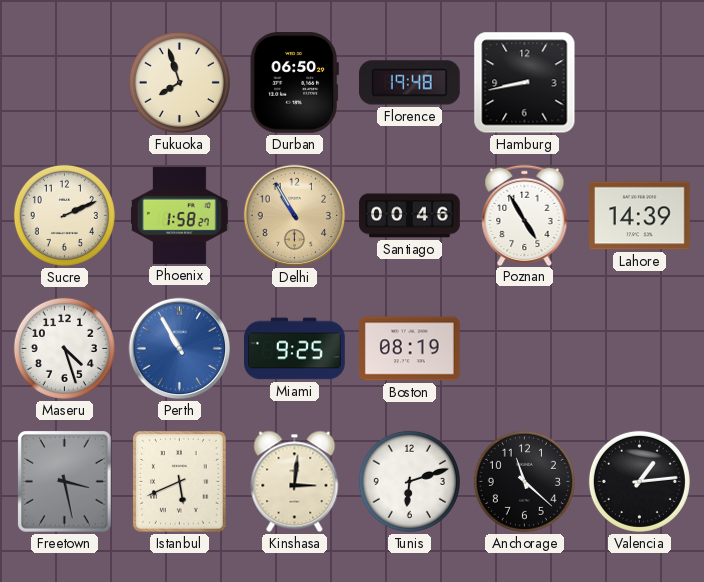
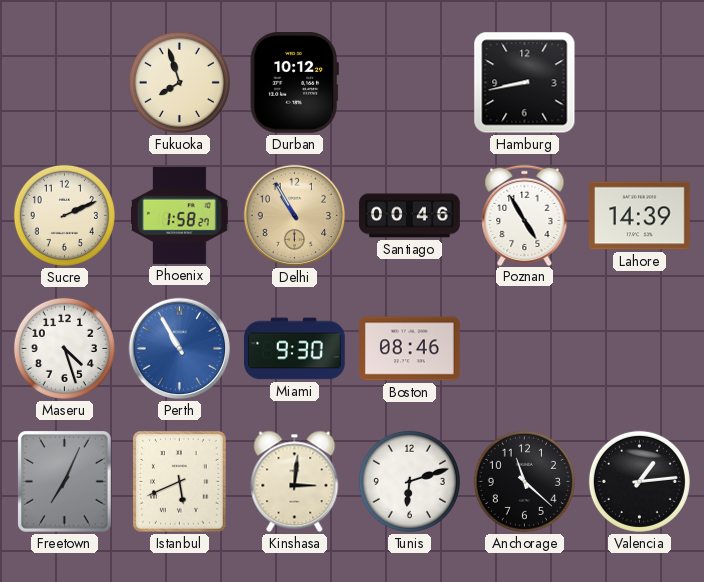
Durban: 06:50 -> 10:12
Florence: 19:48 -> none
Miami: 9:25 -> 9:30
Boston: 08:19 -> 08:46
Freetown: 3:28 -> 7:04
